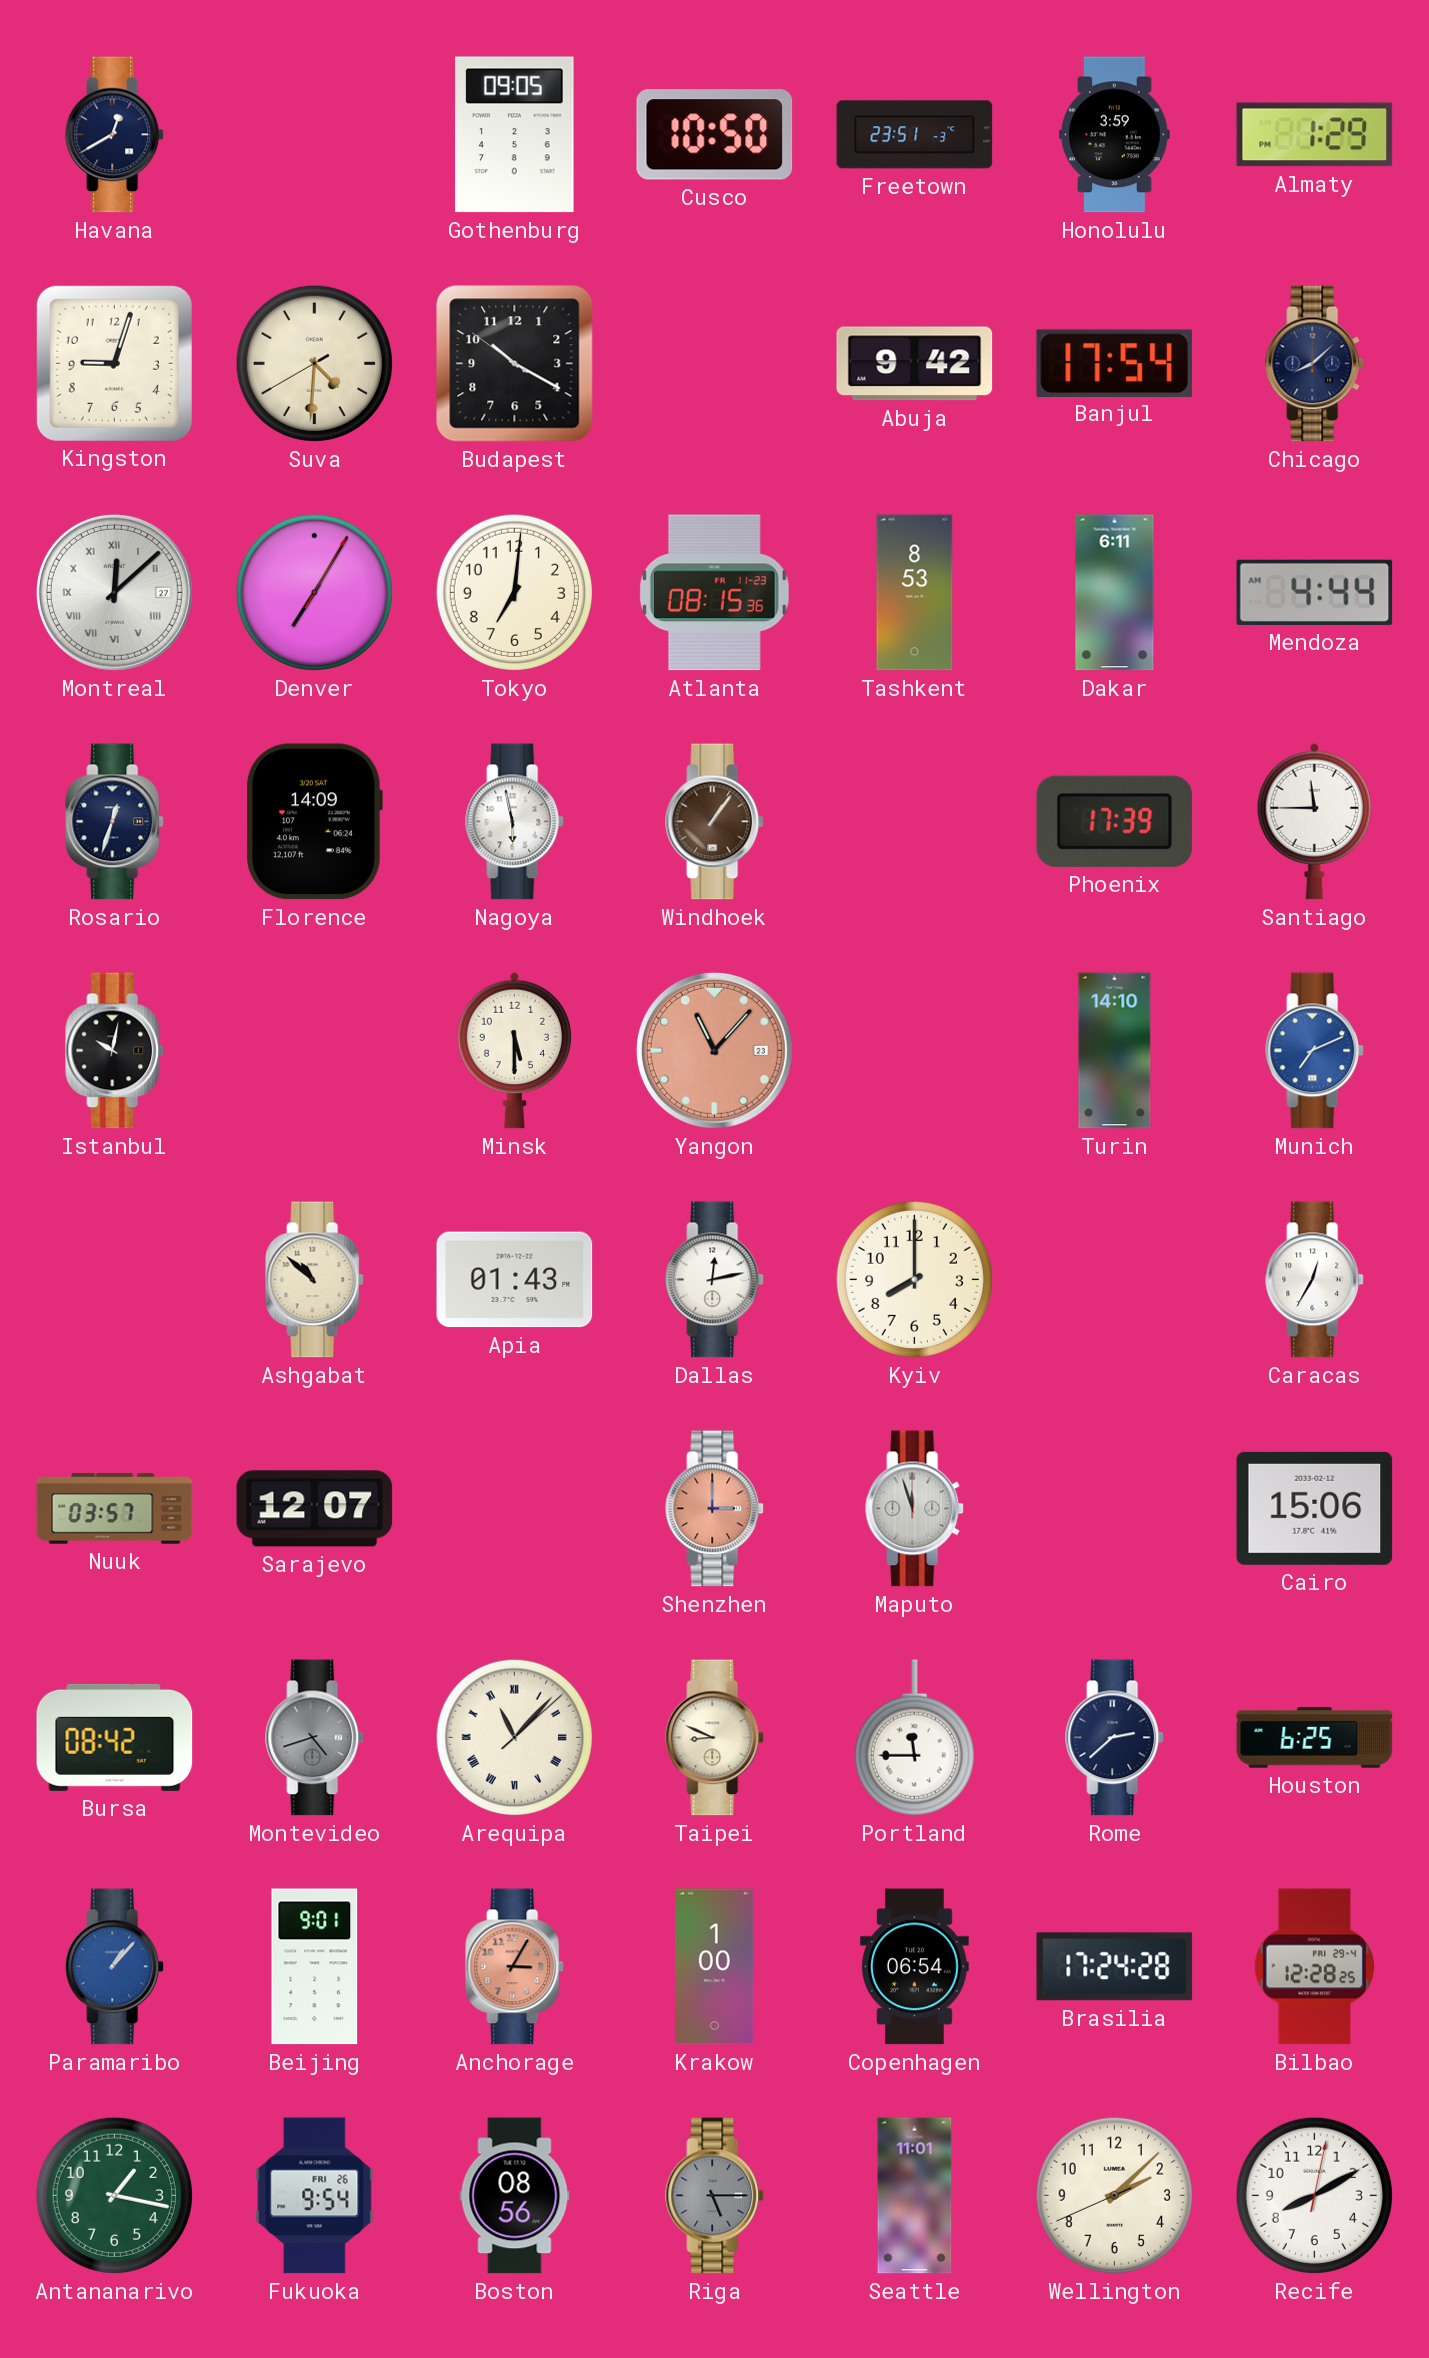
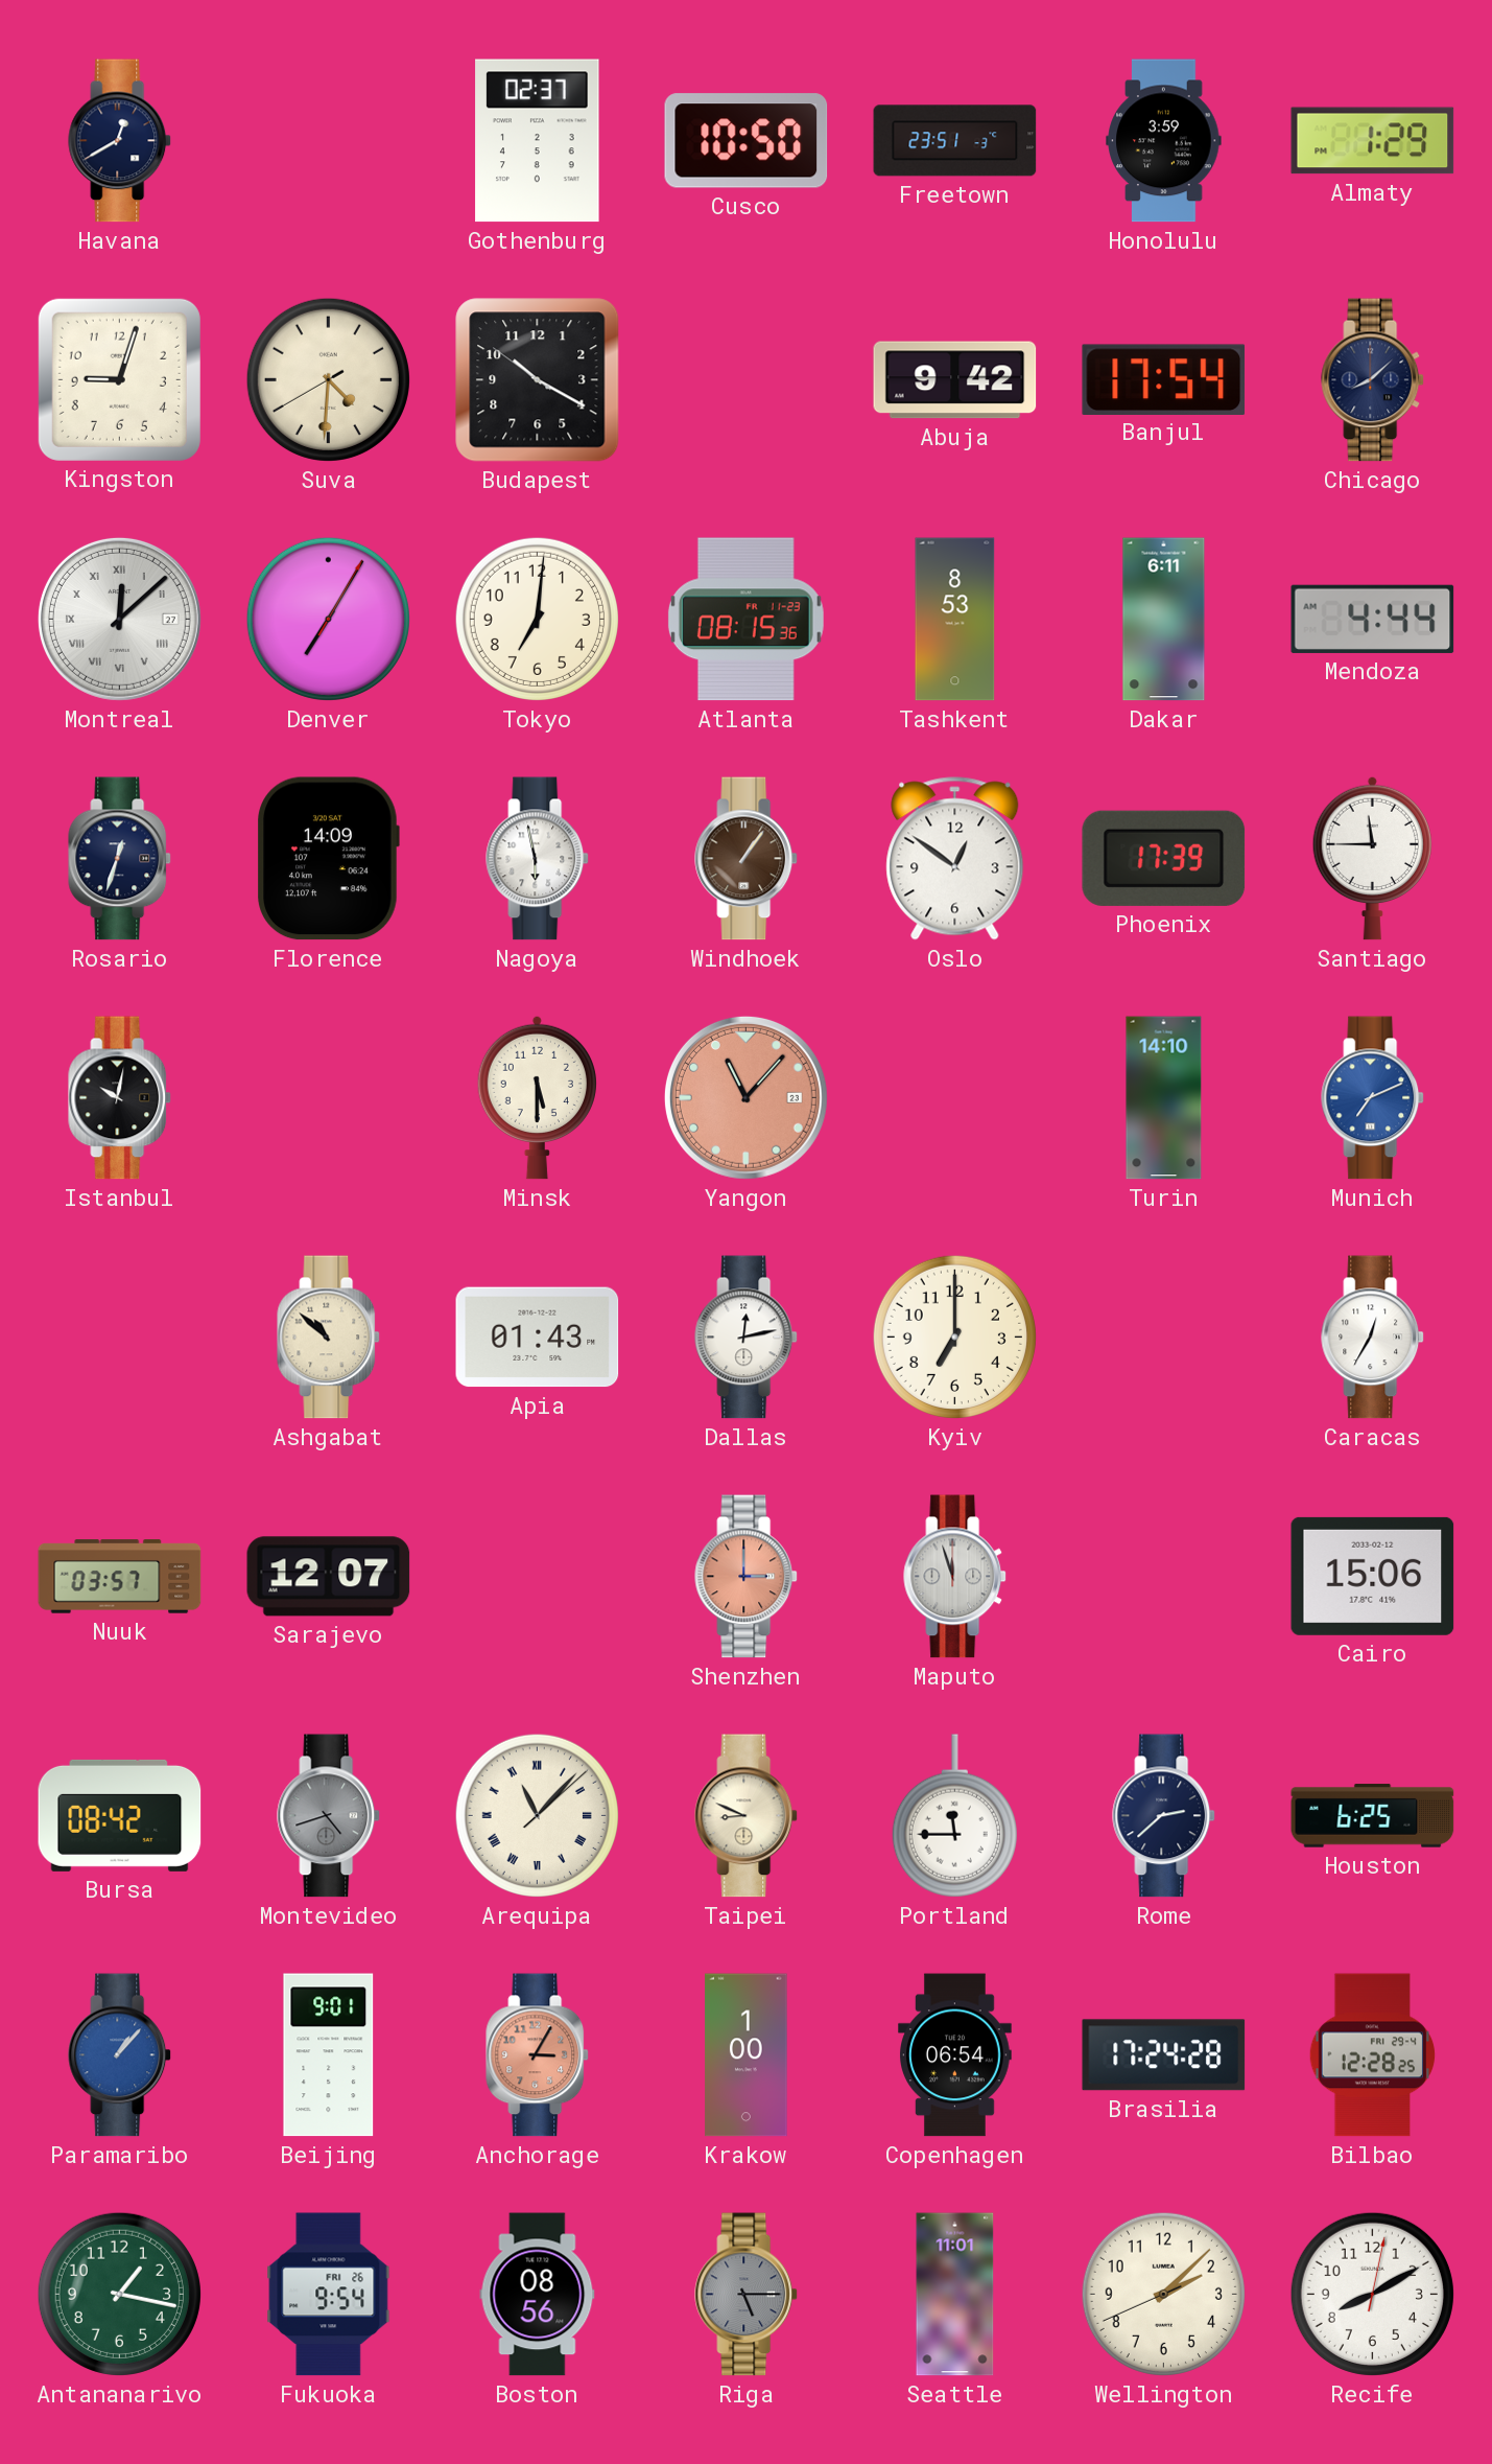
Gothenburg: 09:05 -> 02:37
Oslo: none -> 12:51
Kyiv: 8:00 -> 7:00
